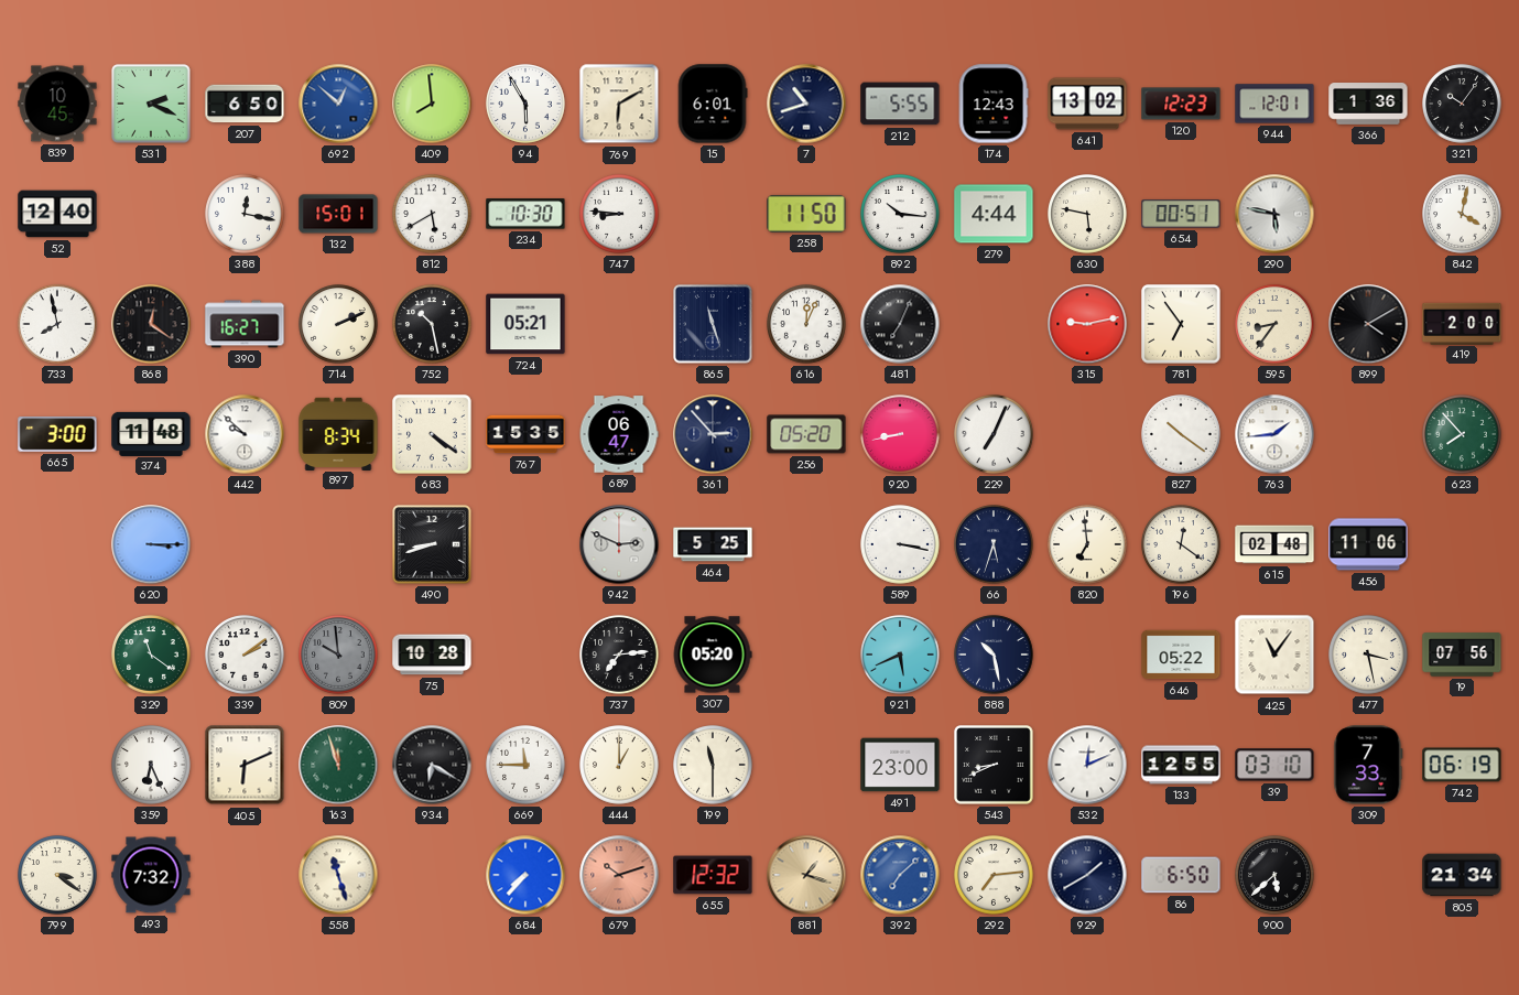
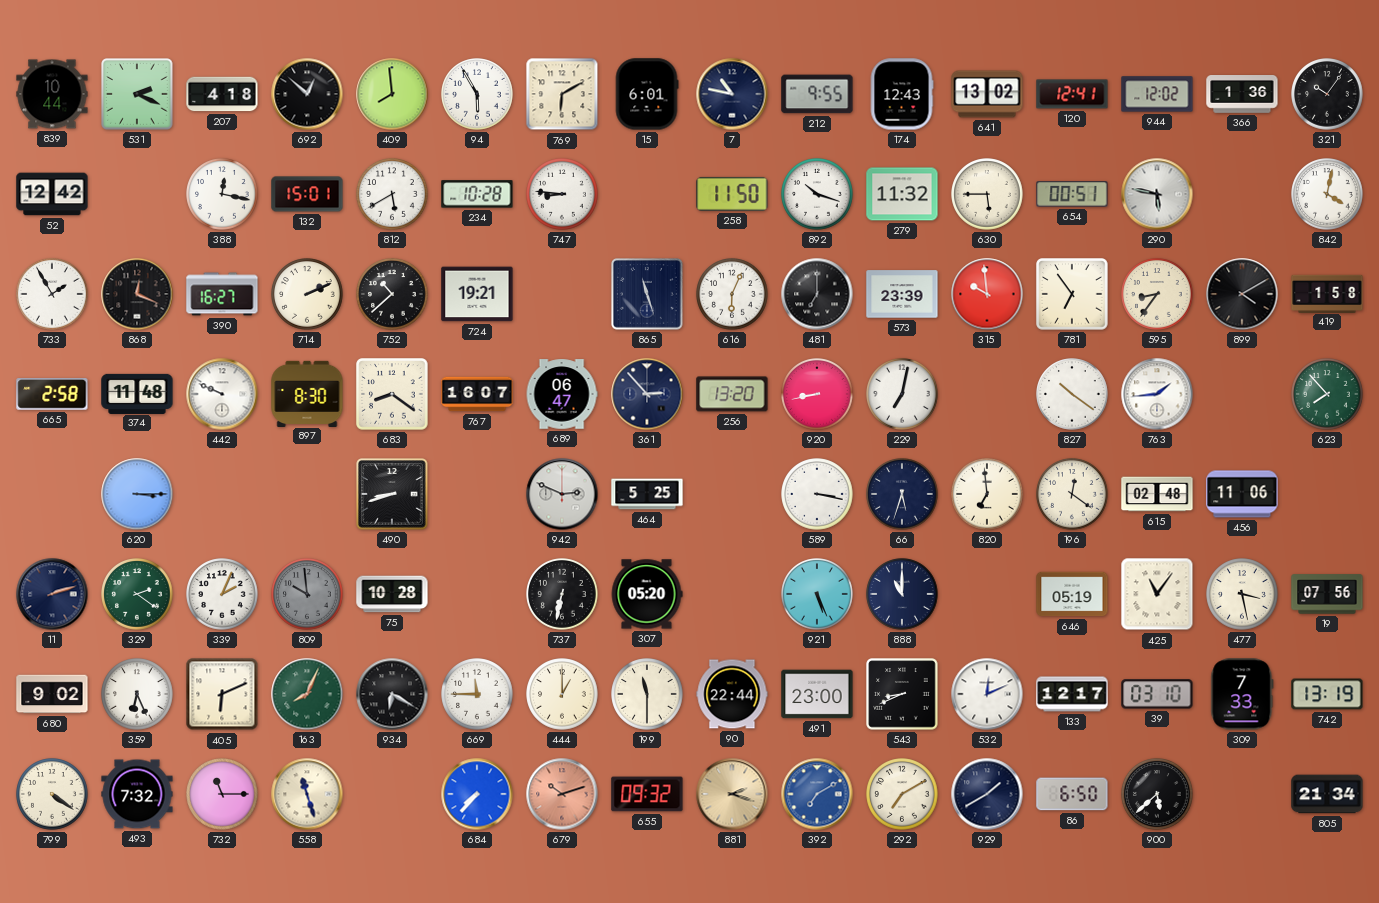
839: 10:45 -> 10:44
207: 6:50 -> 4:18
692 dial: blue -> black
7: 10:42 -> 10:47
212: 5:55 -> 9:55
120: 12:23 -> 12:41
944: 12:01 -> 12:02
52: 12:40 -> 12:42
234: 10:30 -> 10:28
892: 10:16 -> 10:18
279: 4:44 -> 11:32
630: 5:47 -> 5:45
733: 7:58 -> 1:55
868: 12:21 -> 12:19
752: 10:28 -> 10:38
724: 05:21 -> 19:21
616: 12:04 -> 6:04
481: 7:04 -> 7:00
573: none -> 23:39
315: 9:13 -> 9:59
419: 2:00 -> 1:58
665: 3:00 -> 2:58
442: 9:52 -> 9:49
897: 8:34 -> 8:30
683: 4:21 -> 8:21
767: 15:35 -> 16:07
256: 05:20 -> 13:20
229: 7:04 -> 7:02
11: none -> 2:12
329: 11:21 -> 2:21
339: 2:09 -> 2:04
737: 7:14 -> 6:32
921: 5:41 -> 5:26
888: 10:28 -> 11:00
646: 05:22 -> 05:19
680: none -> 9:02
163: 11:57 -> 8:04
90: none -> 22:44
133: 12:55 -> 12:17
742: 06:19 -> 13:19
799: 3:21 -> 4:21
732: none -> 11:15
655: 12:32 -> 09:32
881: 1:18 -> 2:18
392: 7:08 -> 7:10
292: 7:14 -> 7:10
